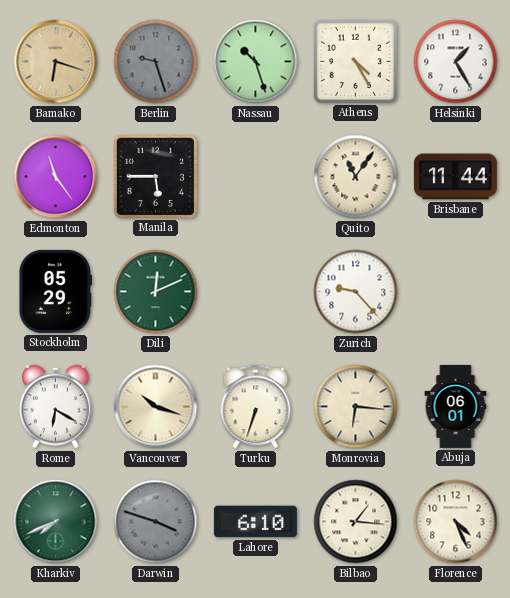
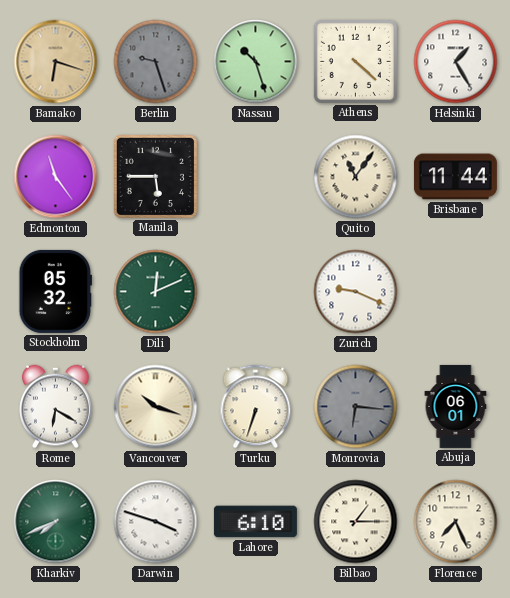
Athens: 4:25 -> 4:22
Stockholm: 05:29 -> 05:32
Zurich: 9:23 -> 9:19
Monrovia dial: cream -> grey
Darwin dial: grey -> white
Bilbao: 1:16 -> 1:15
Florence: 4:26 -> 7:26
